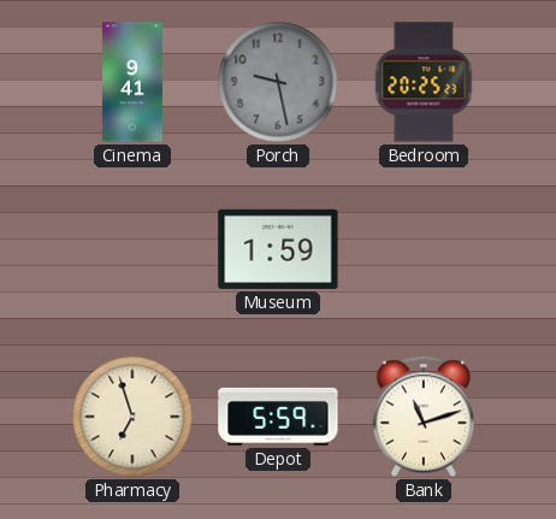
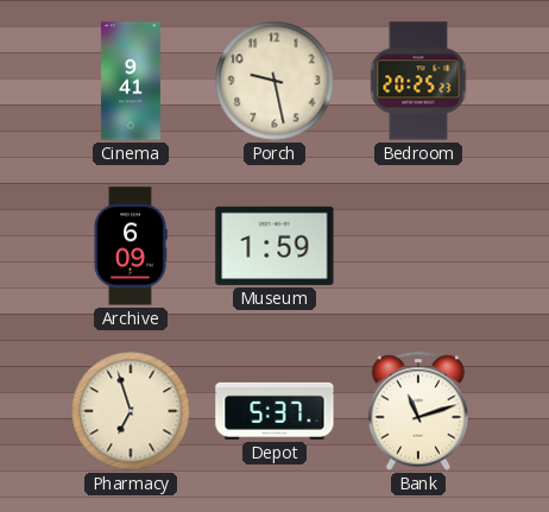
Porch dial: grey -> cream
Archive: none -> 6:09
Depot: 5:59 -> 5:37
